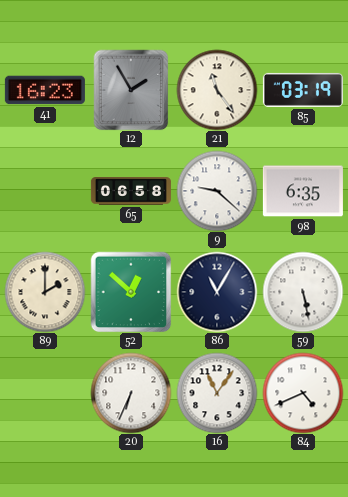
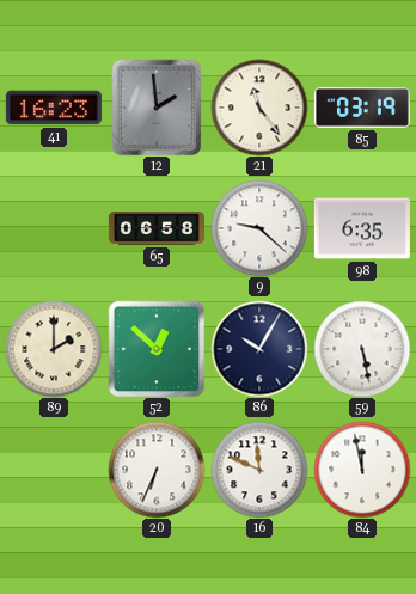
12: 1:55 -> 1:59
86: 11:05 -> 10:05
16: 11:06 -> 11:49
84: 4:41 -> 11:58
